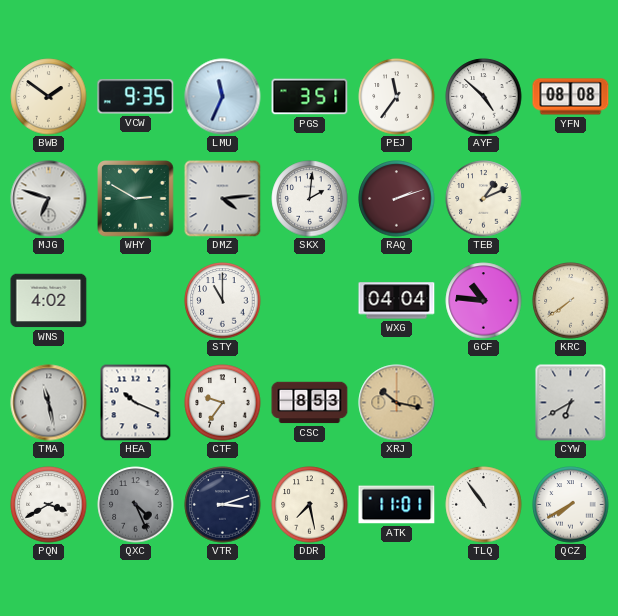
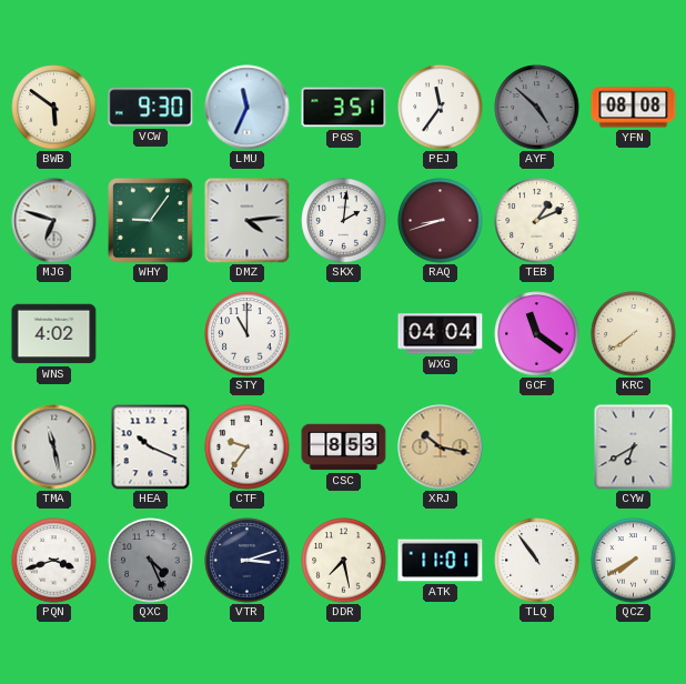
BWB: 1:51 -> 5:51
VCW: 9:35 -> 9:30
AYF dial: white -> grey
WHY: 2:50 -> 9:06
RAQ: 2:12 -> 8:42
GCF: 10:46 -> 11:21
PQN: 3:40 -> 3:42
